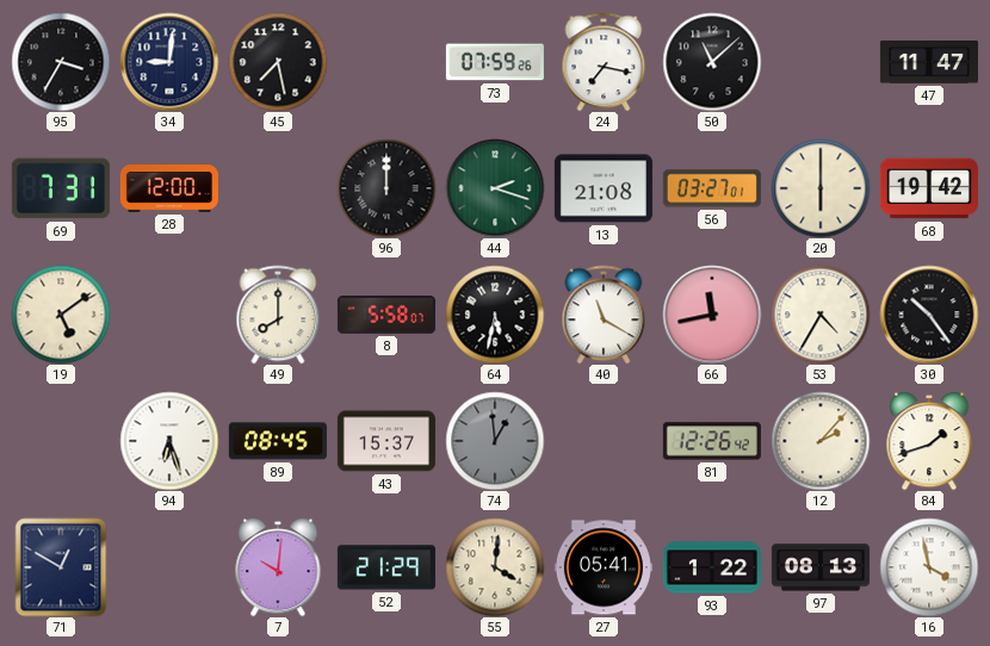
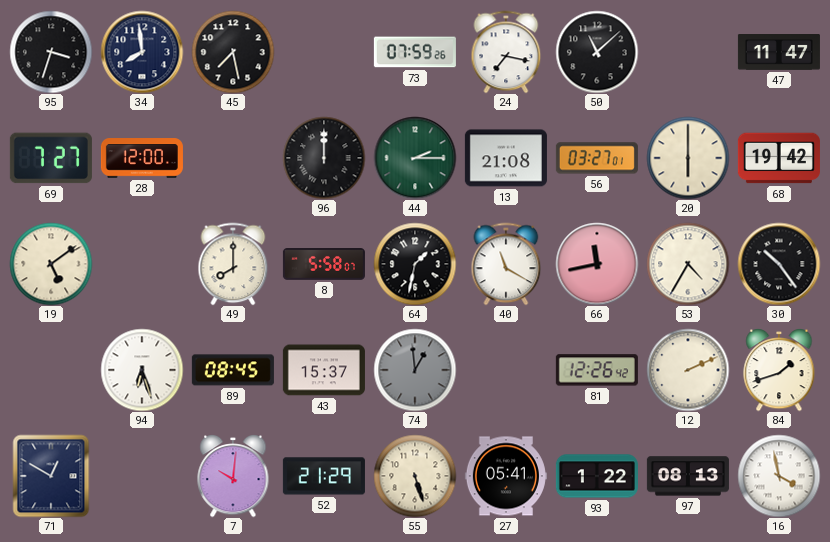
95: 3:35 -> 3:33
34: 9:01 -> 7:59
69: 7:31 -> 7:27
44: 2:18 -> 2:15
64: 5:32 -> 1:32
12: 2:07 -> 2:11
55: 4:01 -> 5:27
